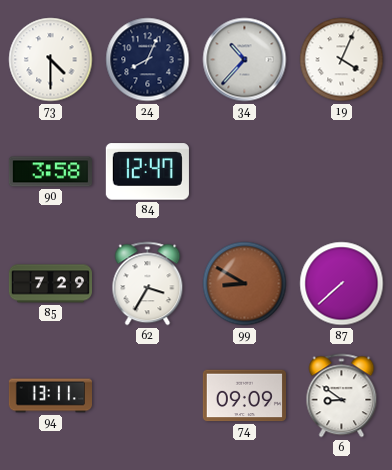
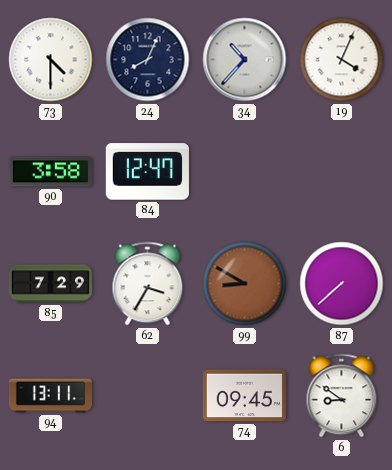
74: 09:09 -> 09:45
